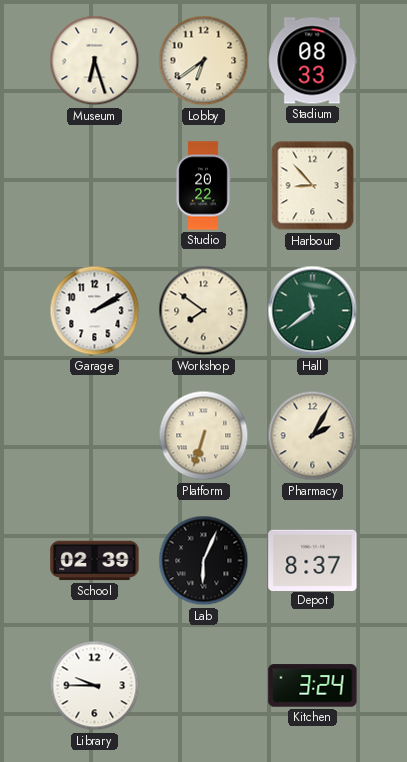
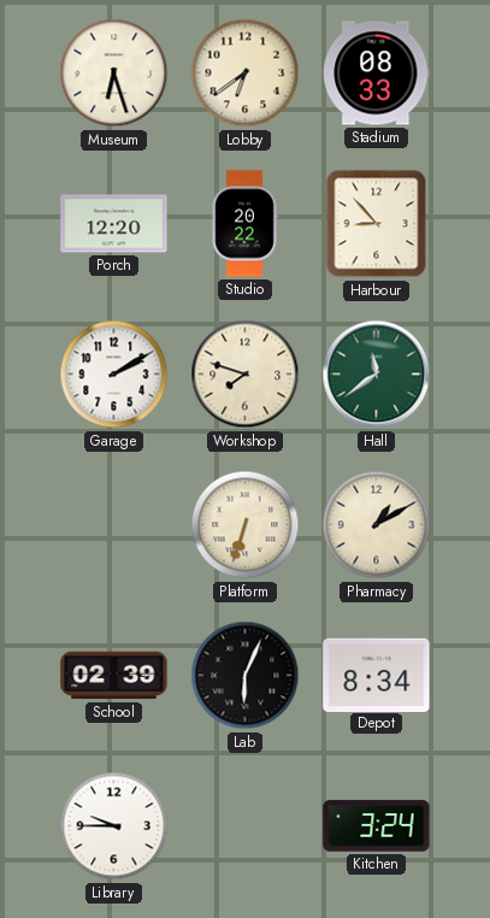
Porch: none -> 12:20
Workshop: 7:51 -> 7:48
Pharmacy: 2:05 -> 1:10
Depot: 8:37 -> 8:34
